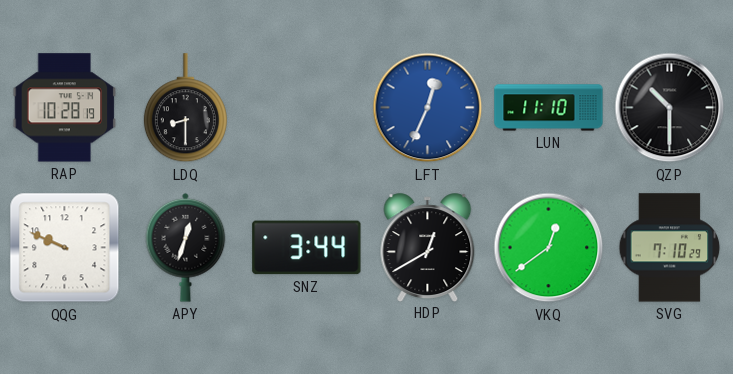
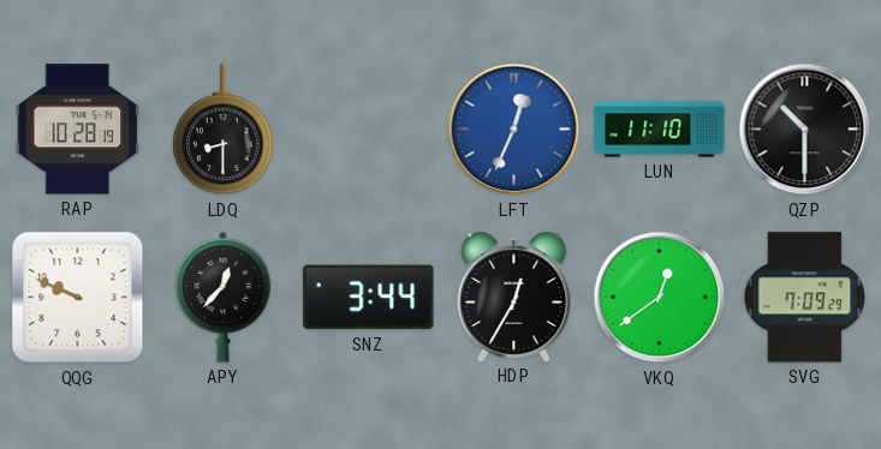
APY: 12:33 -> 12:37
HDP: 12:40 -> 12:35
SVG: 7:10 -> 7:09
